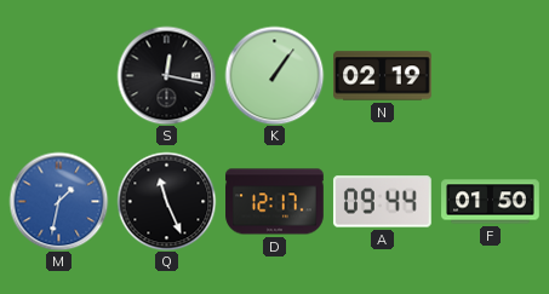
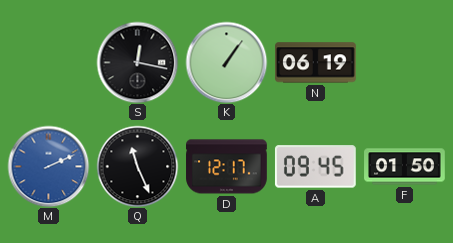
N: 02:19 -> 06:19
M: 1:32 -> 2:11
A: 09:44 -> 09:45
